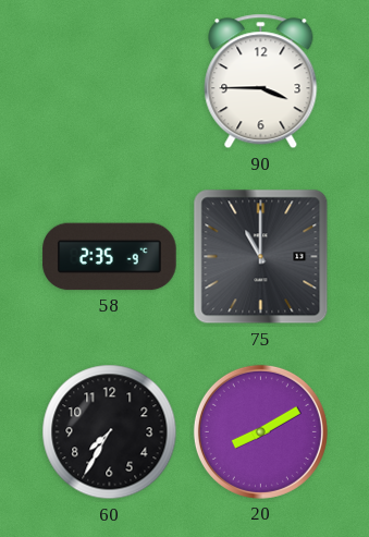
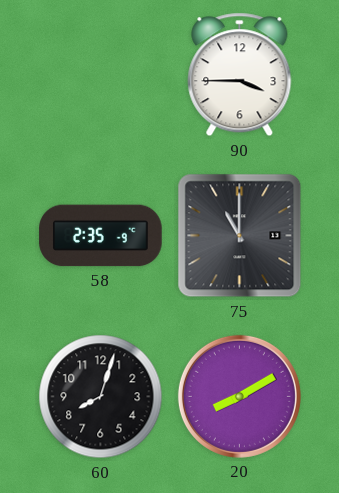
60: 7:35 -> 8:03
